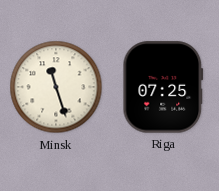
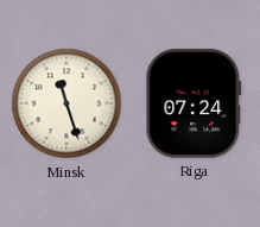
Riga: 07:25 -> 07:24
